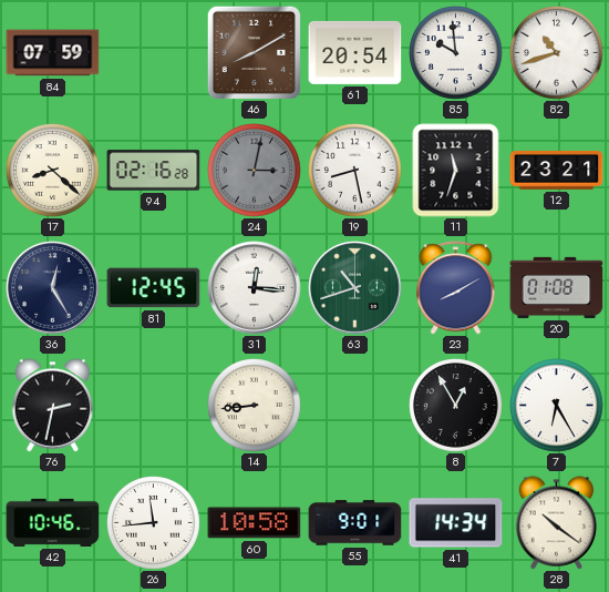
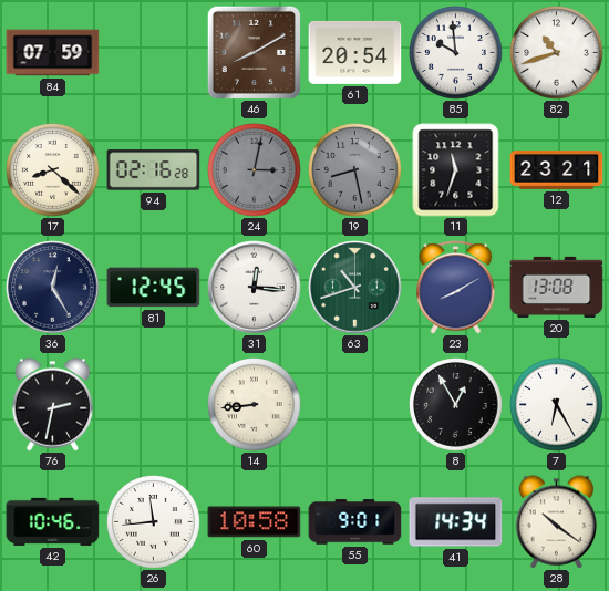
19 dial: white -> grey
20: 01:08 -> 13:08
